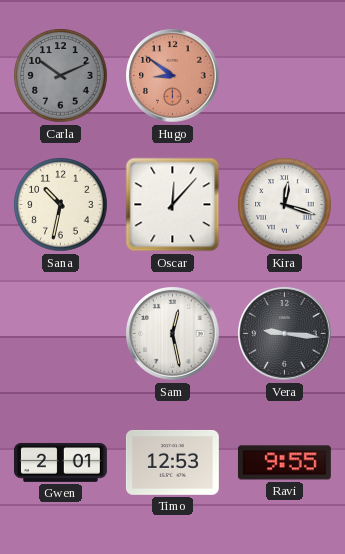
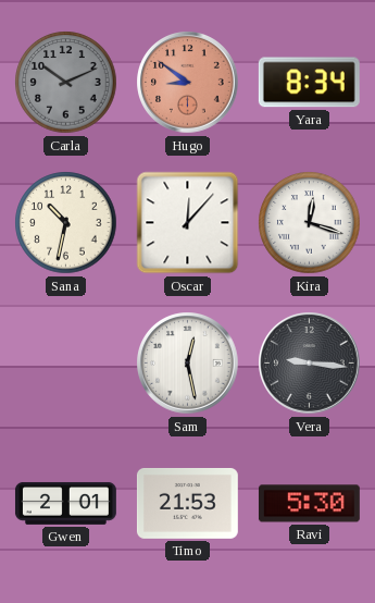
Yara: none -> 8:34
Timo: 12:53 -> 21:53
Ravi: 9:55 -> 5:30
